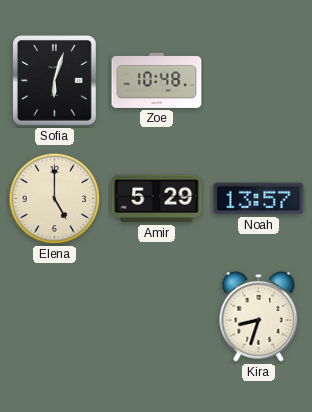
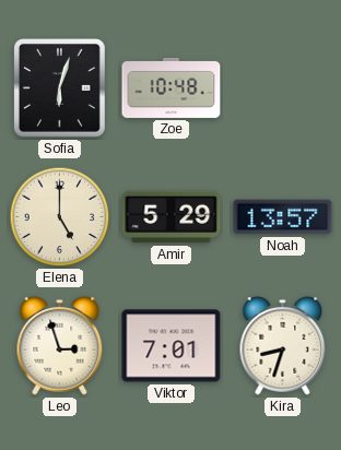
Leo: none -> 2:57
Viktor: none -> 7:01
